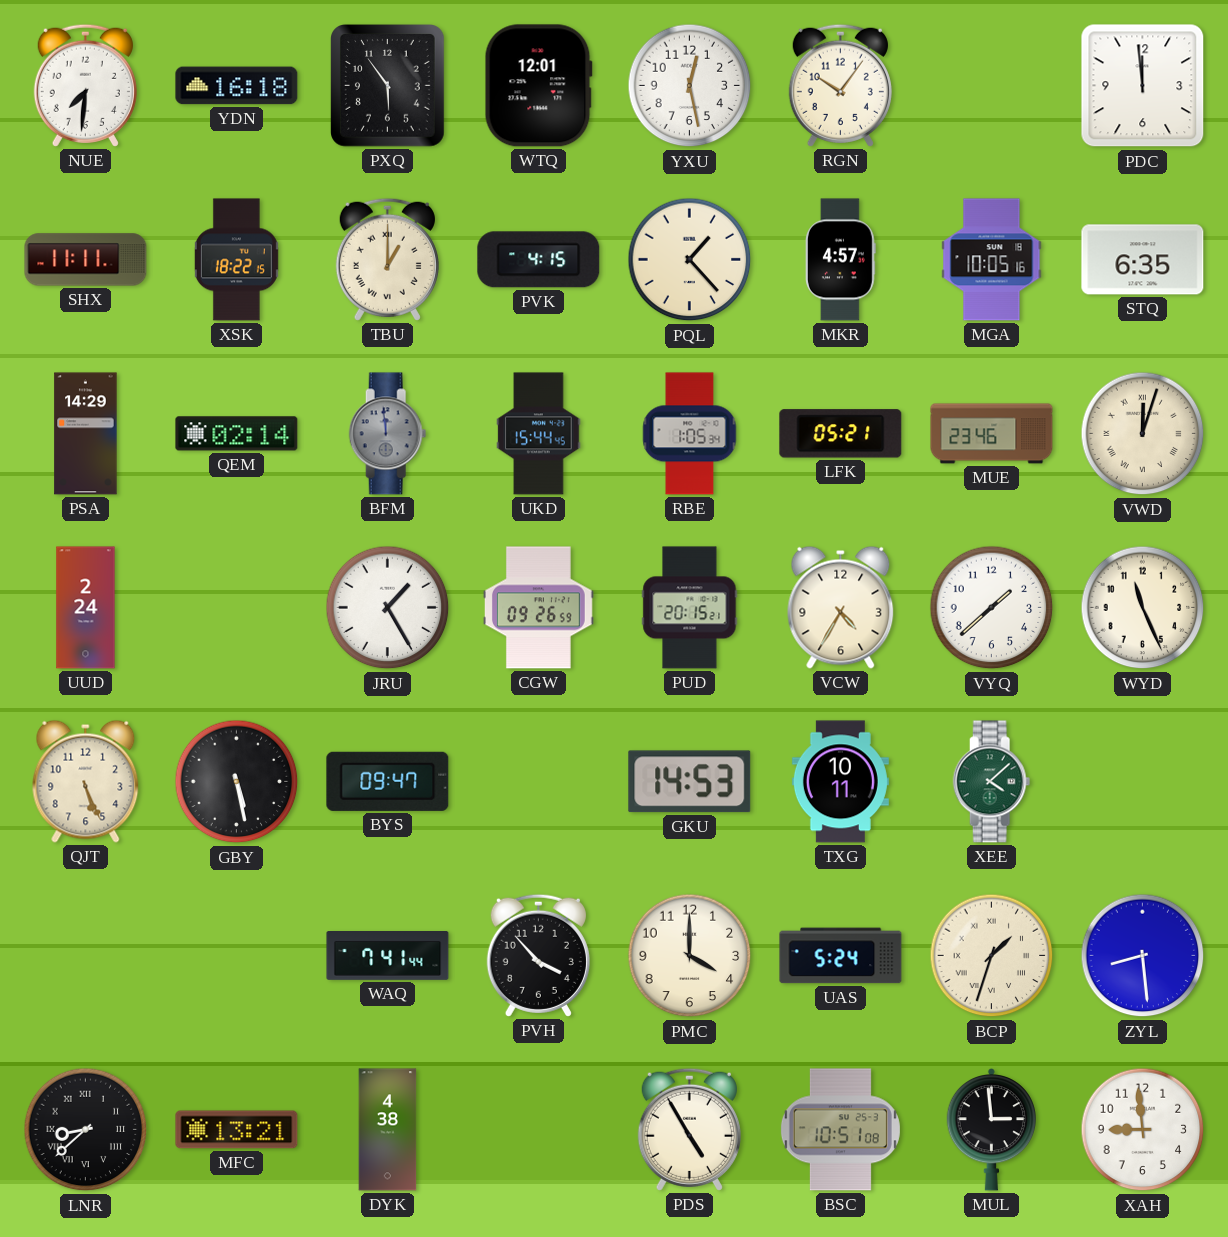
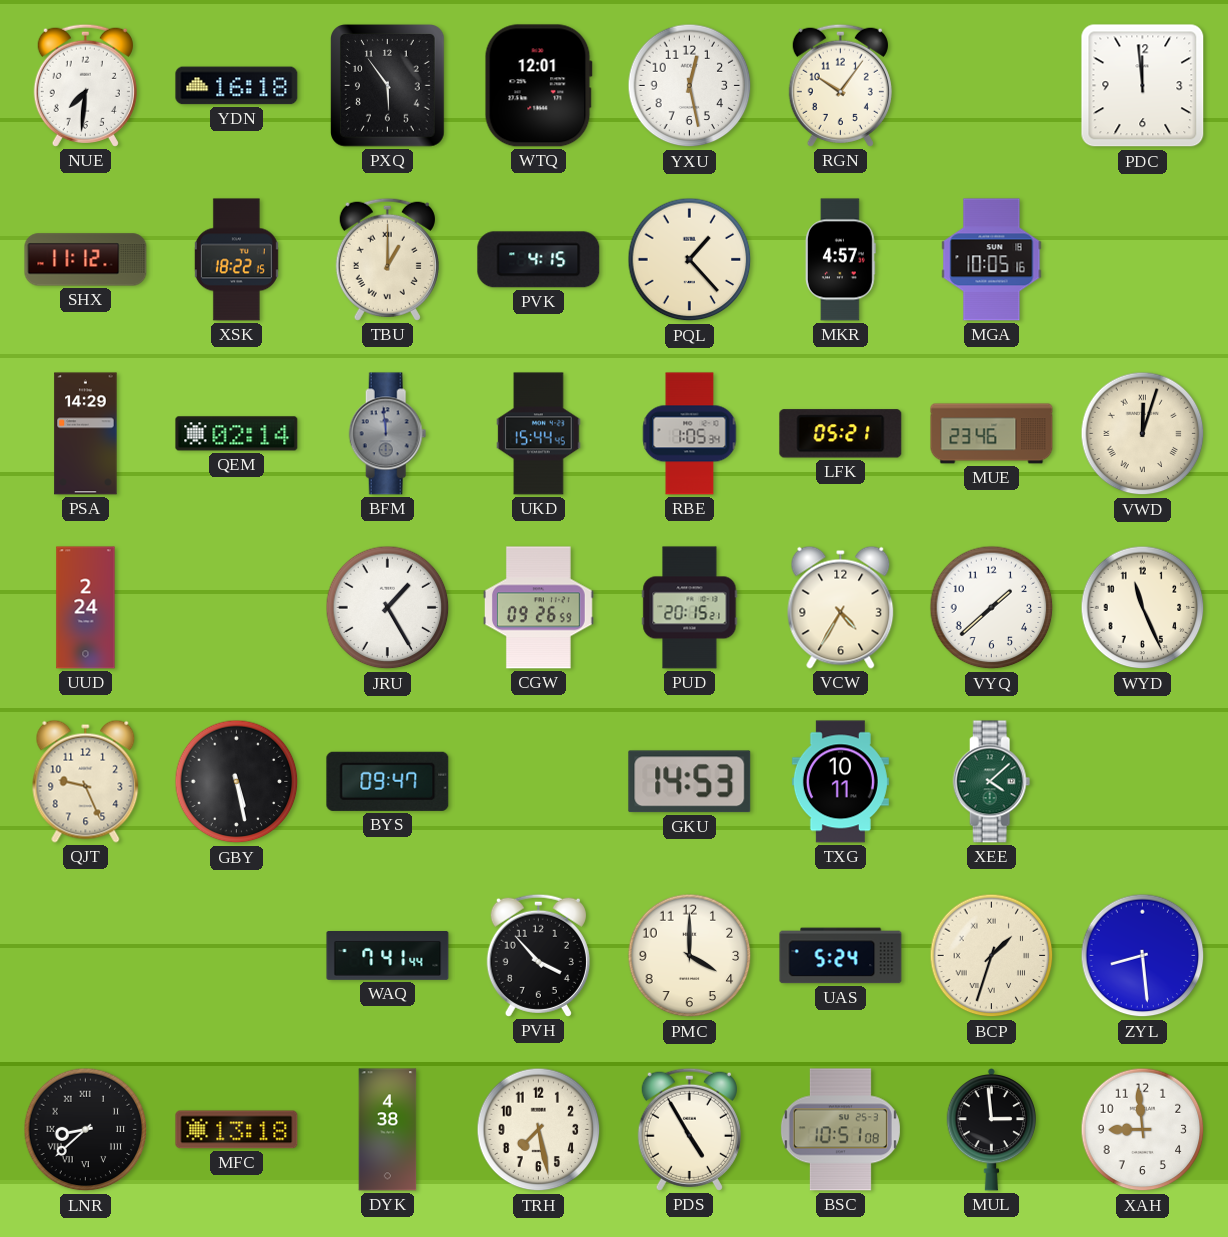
SHX: 11:11 -> 11:12
STQ: 6:35 -> none
QJT: 5:26 -> 9:26
MFC: 13:21 -> 13:18
TRH: none -> 7:28
